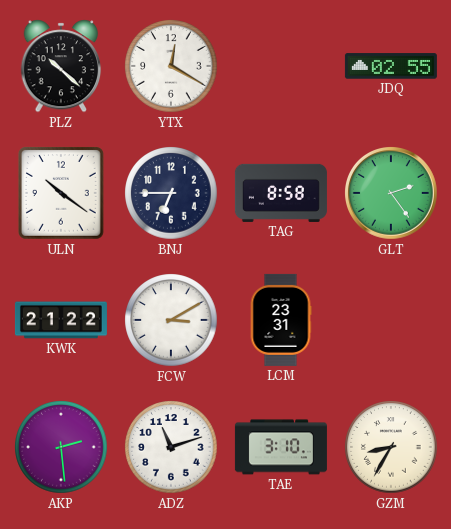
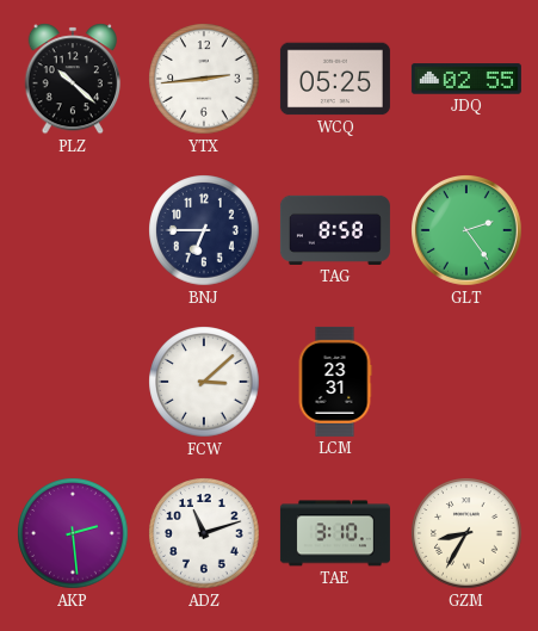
YTX: 12:20 -> 2:44
WCQ: none -> 05:25
ULN: 10:21 -> none
KWK: 21:22 -> none
FCW: 3:10 -> 3:08
